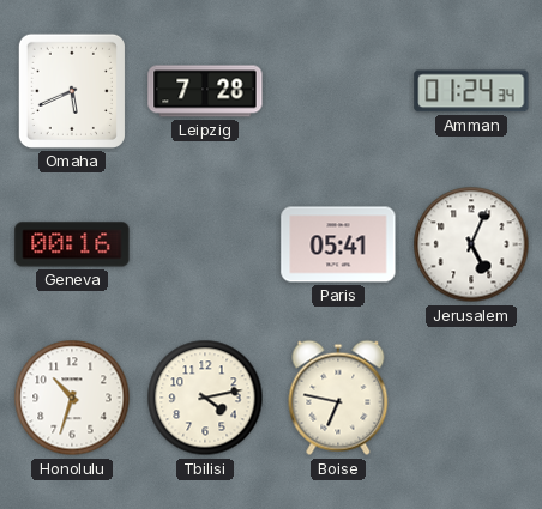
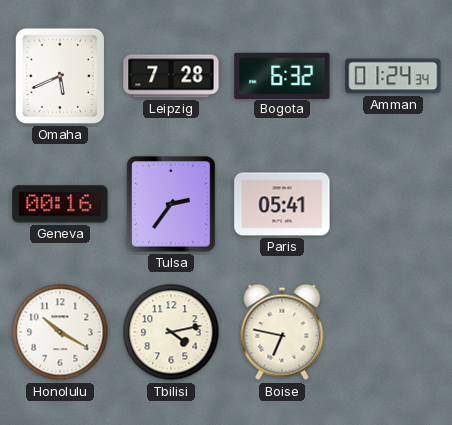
Bogota: none -> 6:32
Tulsa: none -> 2:36
Jerusalem: 5:04 -> none
Honolulu: 10:33 -> 10:20
